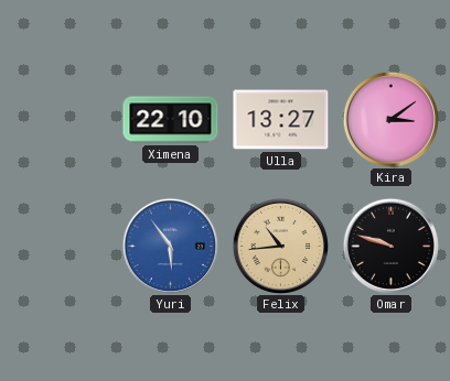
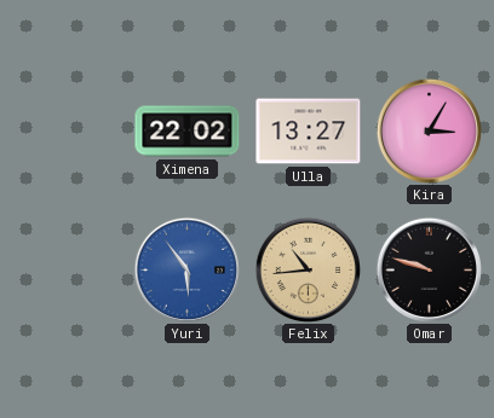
Ximena: 22:10 -> 22:02
Kira: 3:09 -> 3:05
